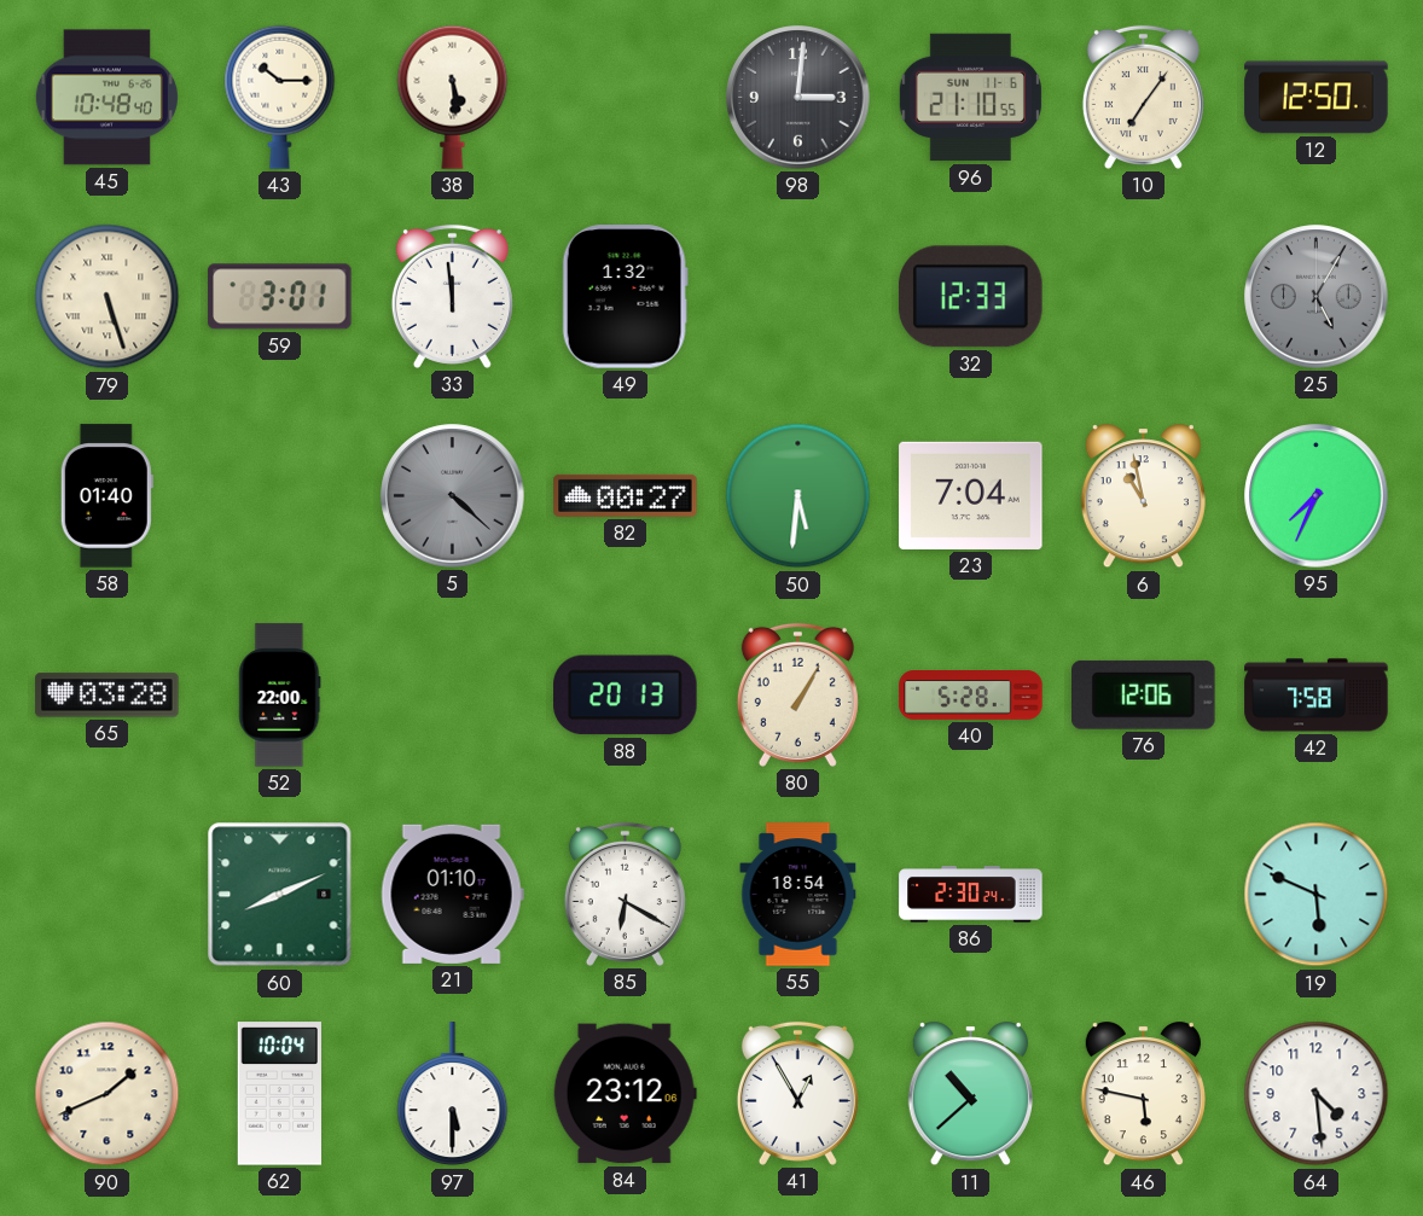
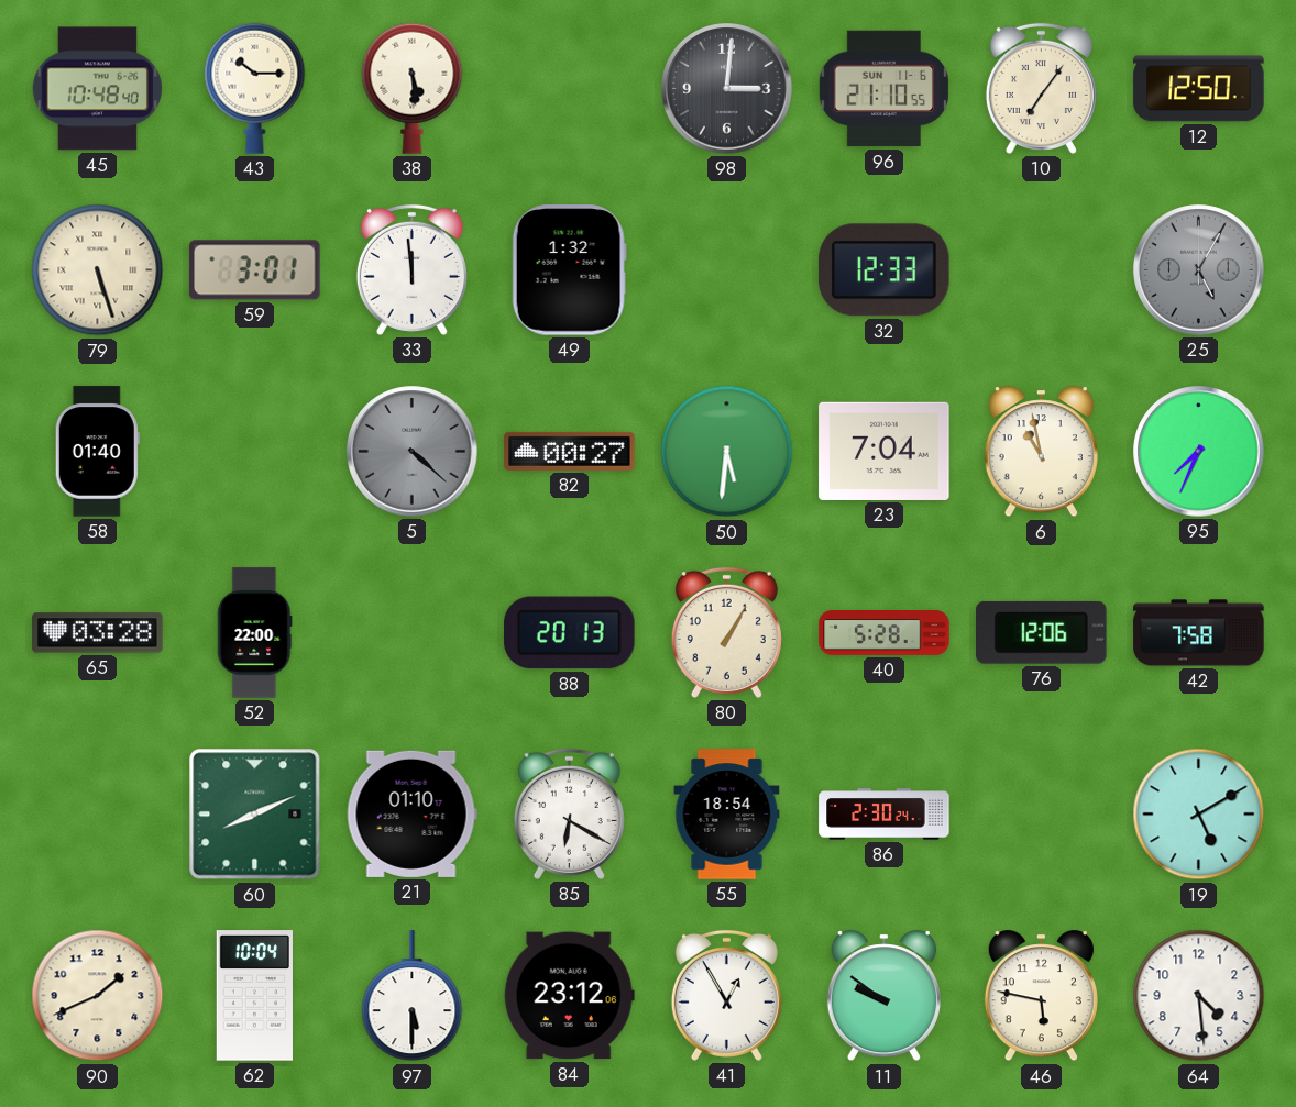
19: 5:49 -> 5:10
11: 10:38 -> 9:51
